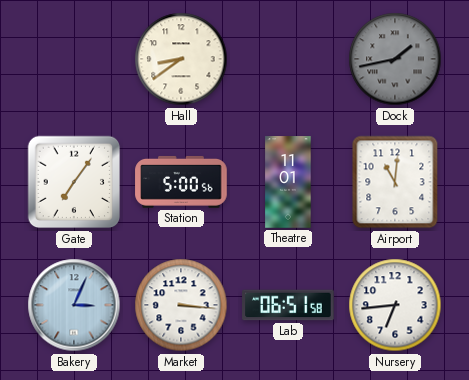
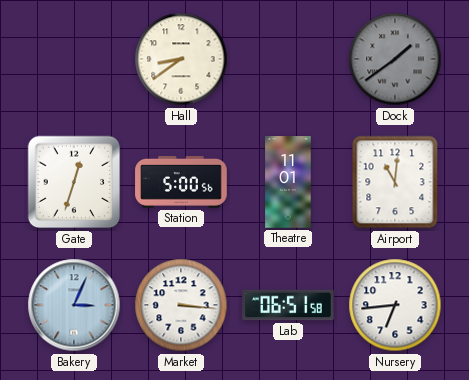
Dock: 1:43 -> 1:39
Gate: 7:06 -> 12:33
